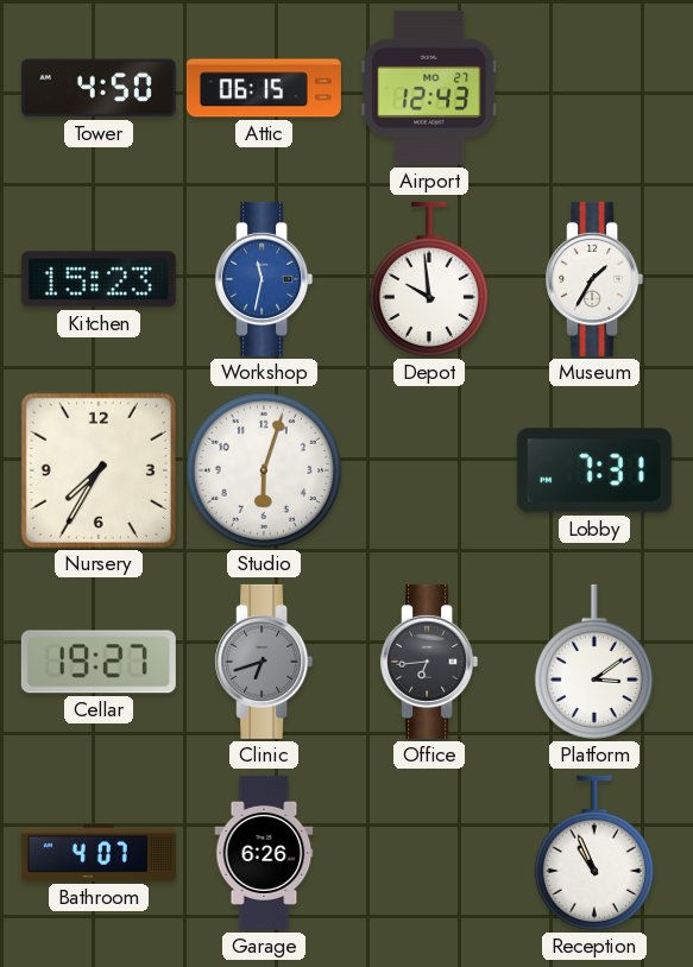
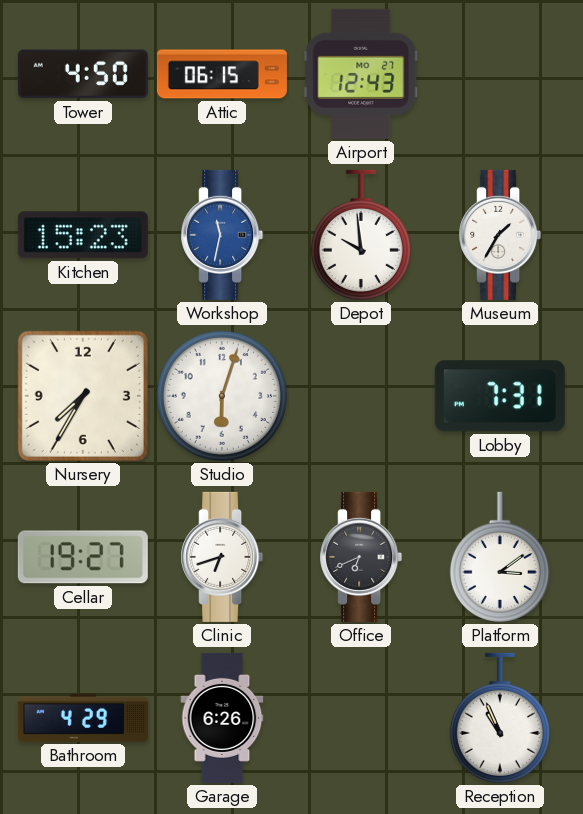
Clinic dial: grey -> white
Office: 6:44 -> 6:41
Bathroom: 4:07 -> 4:29
